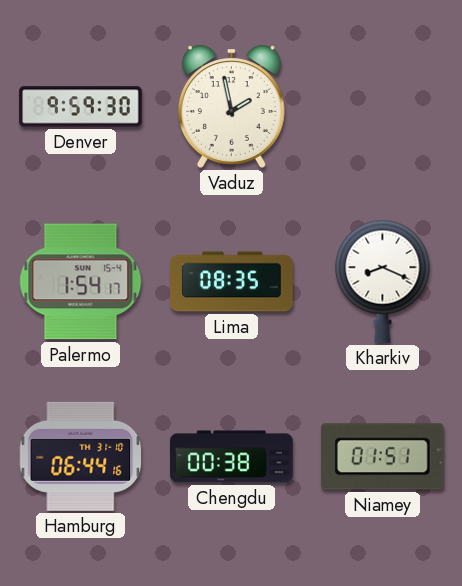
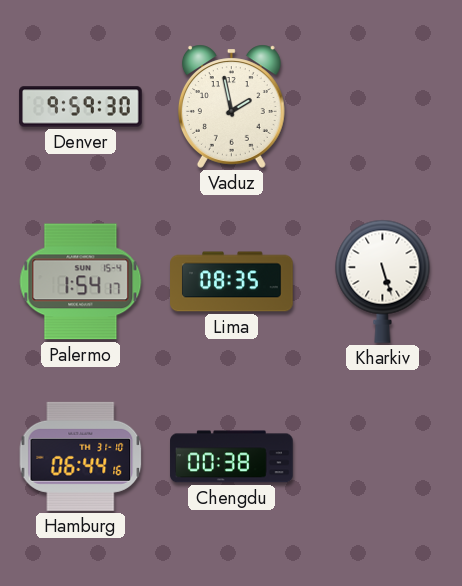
Kharkiv: 8:19 -> 5:27
Niamey: 01:51 -> none
